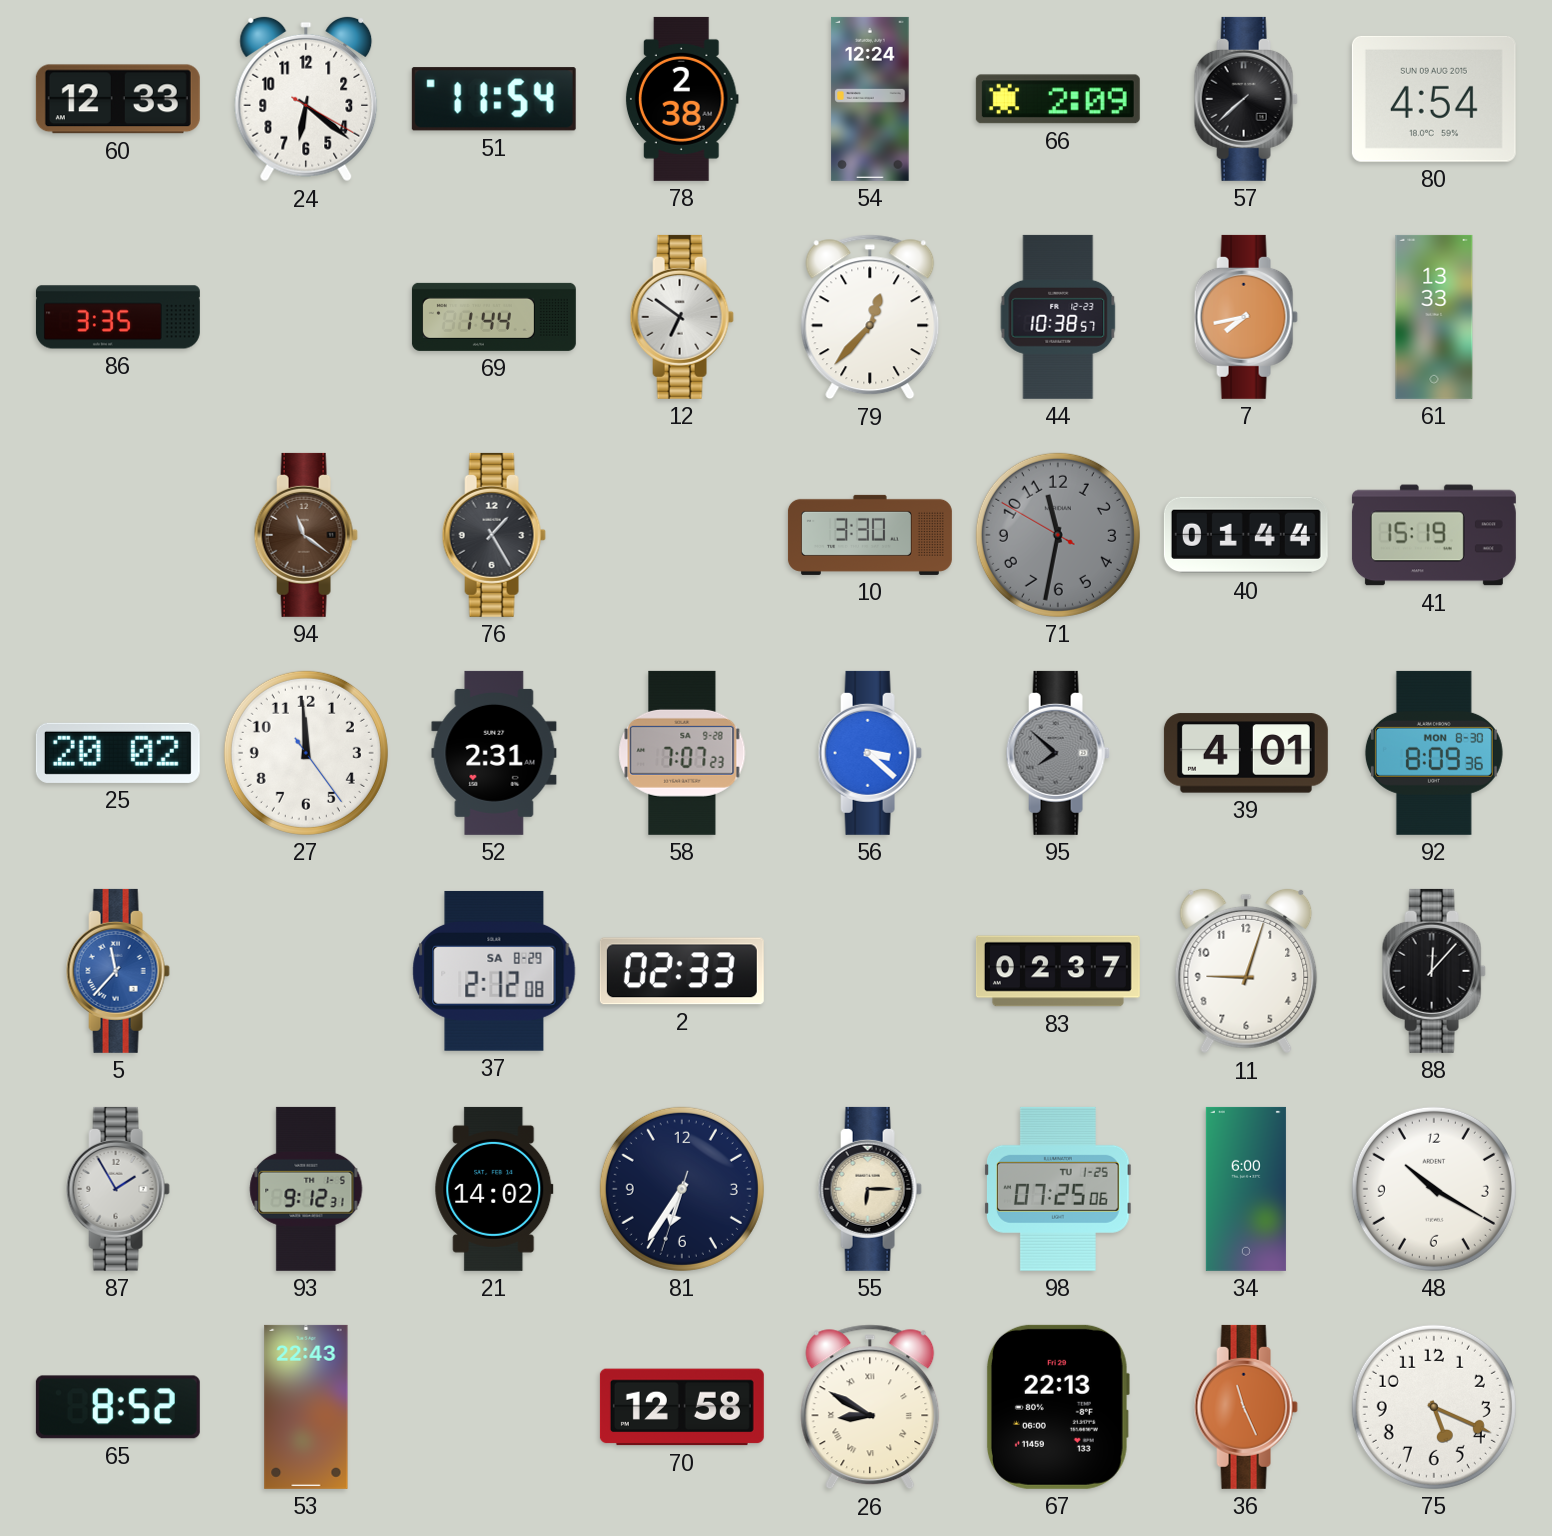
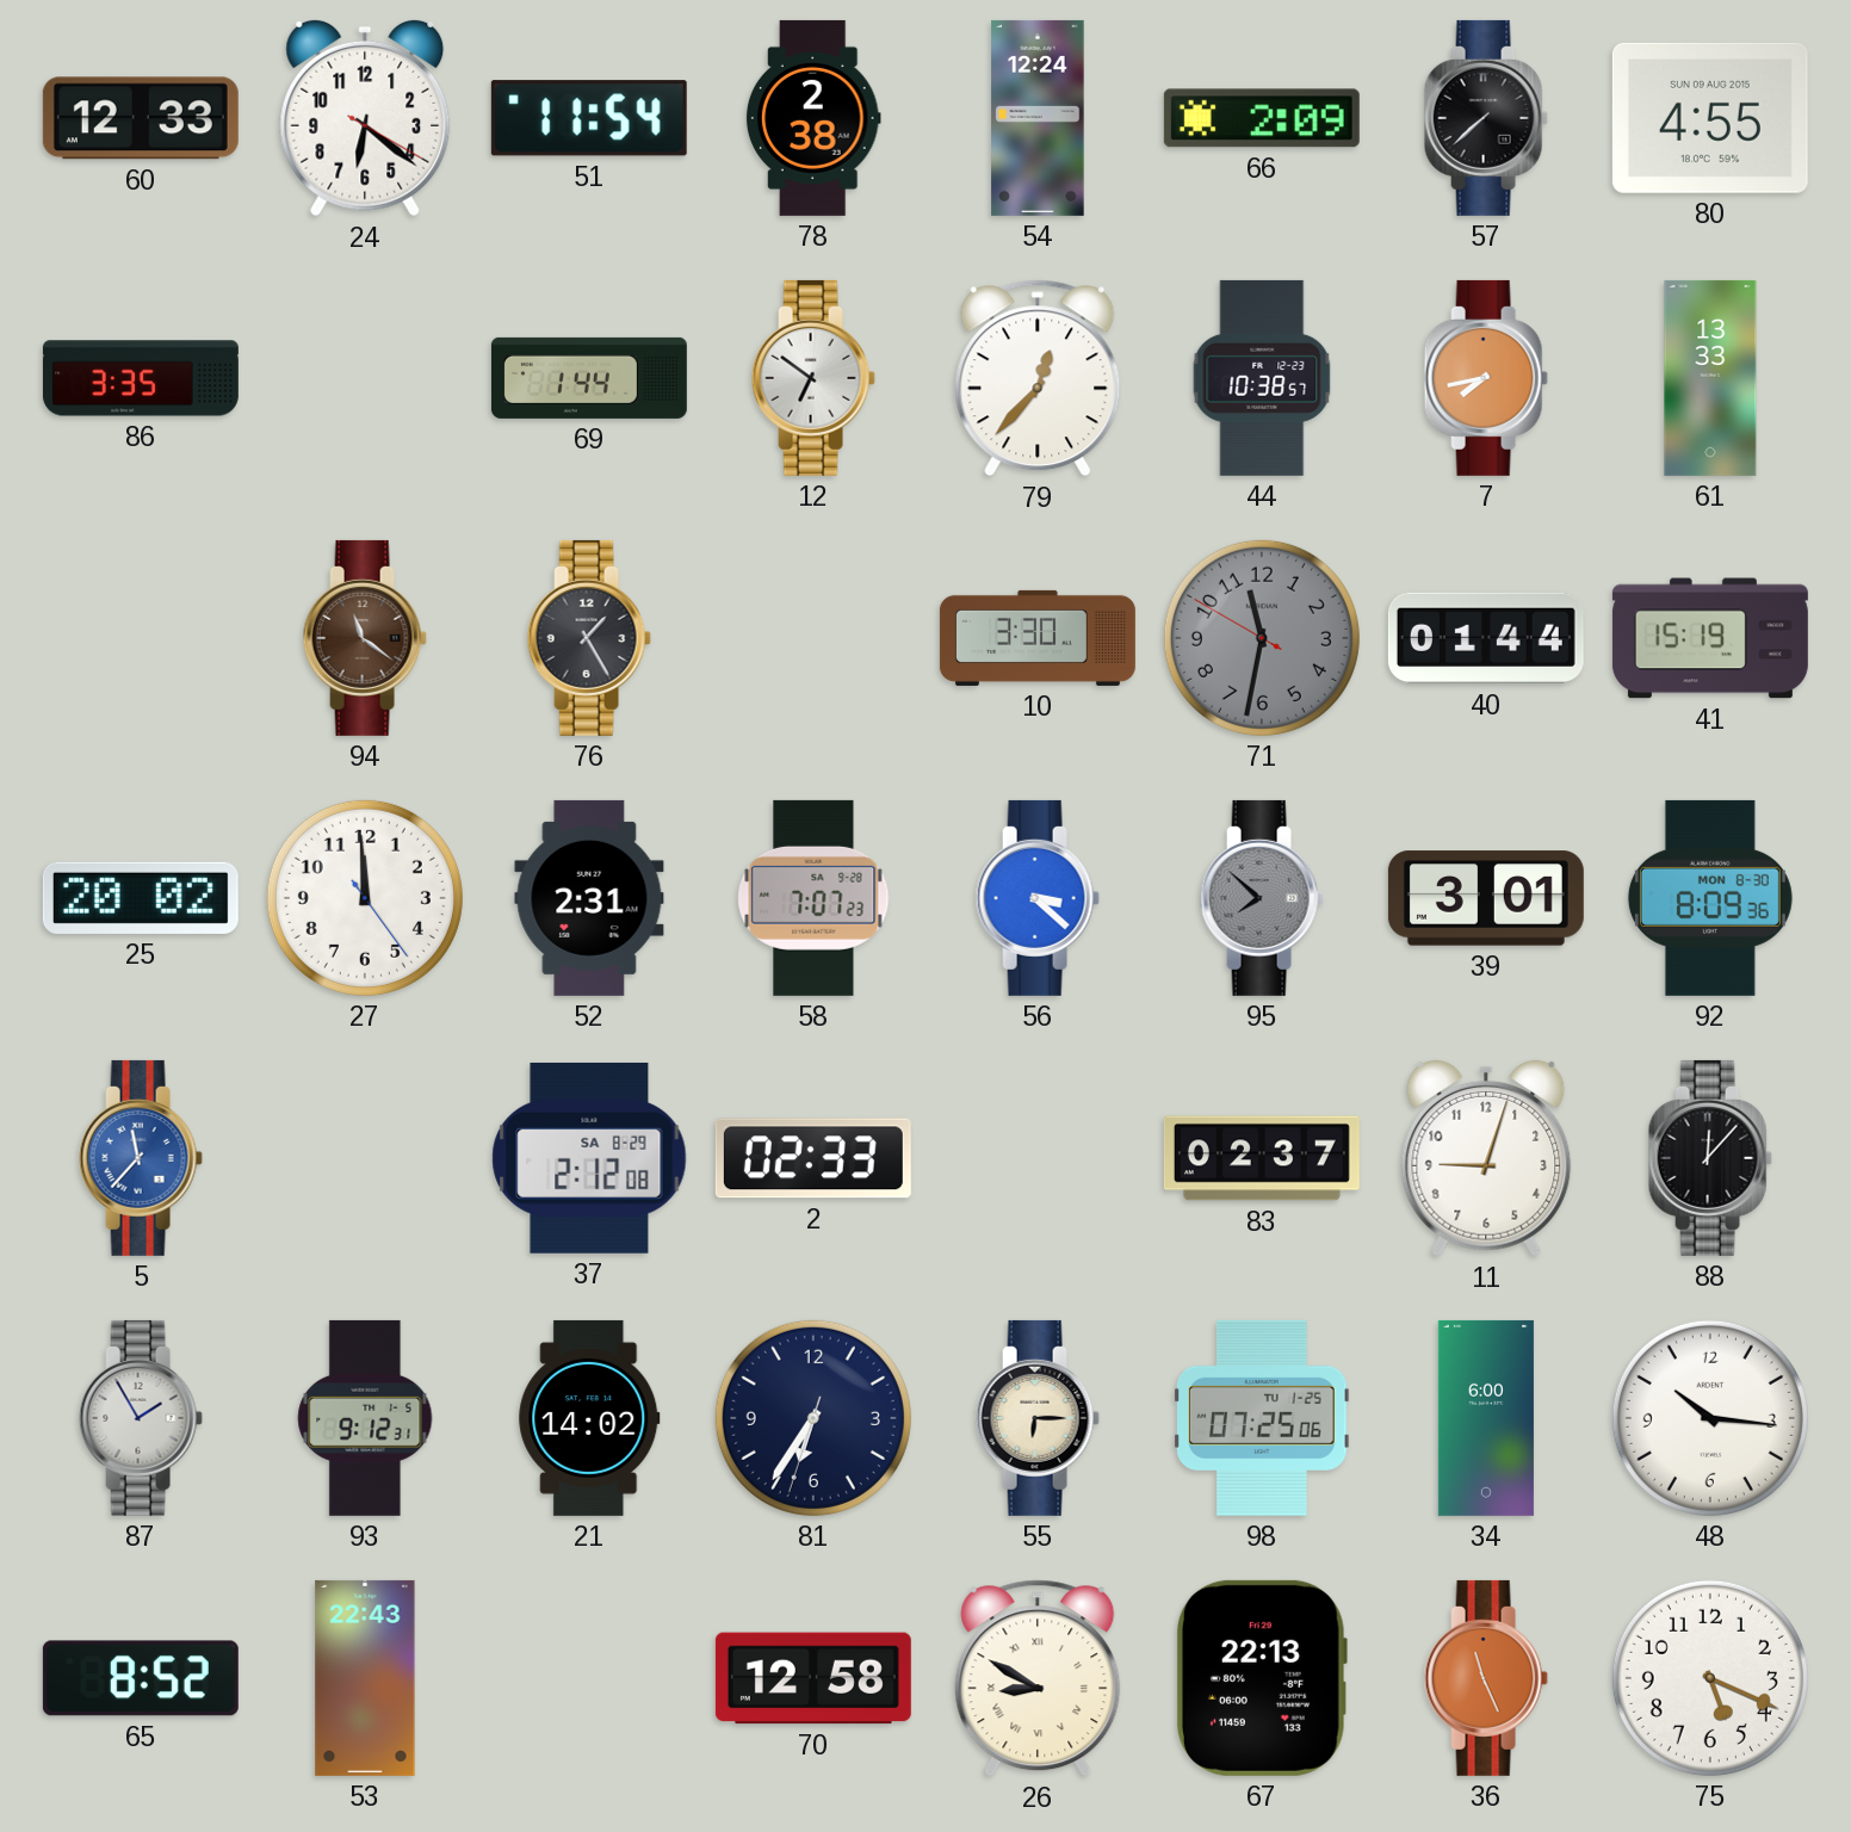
80: 4:54 -> 4:55
39: 4:01 -> 3:01
48: 10:20 -> 10:16
